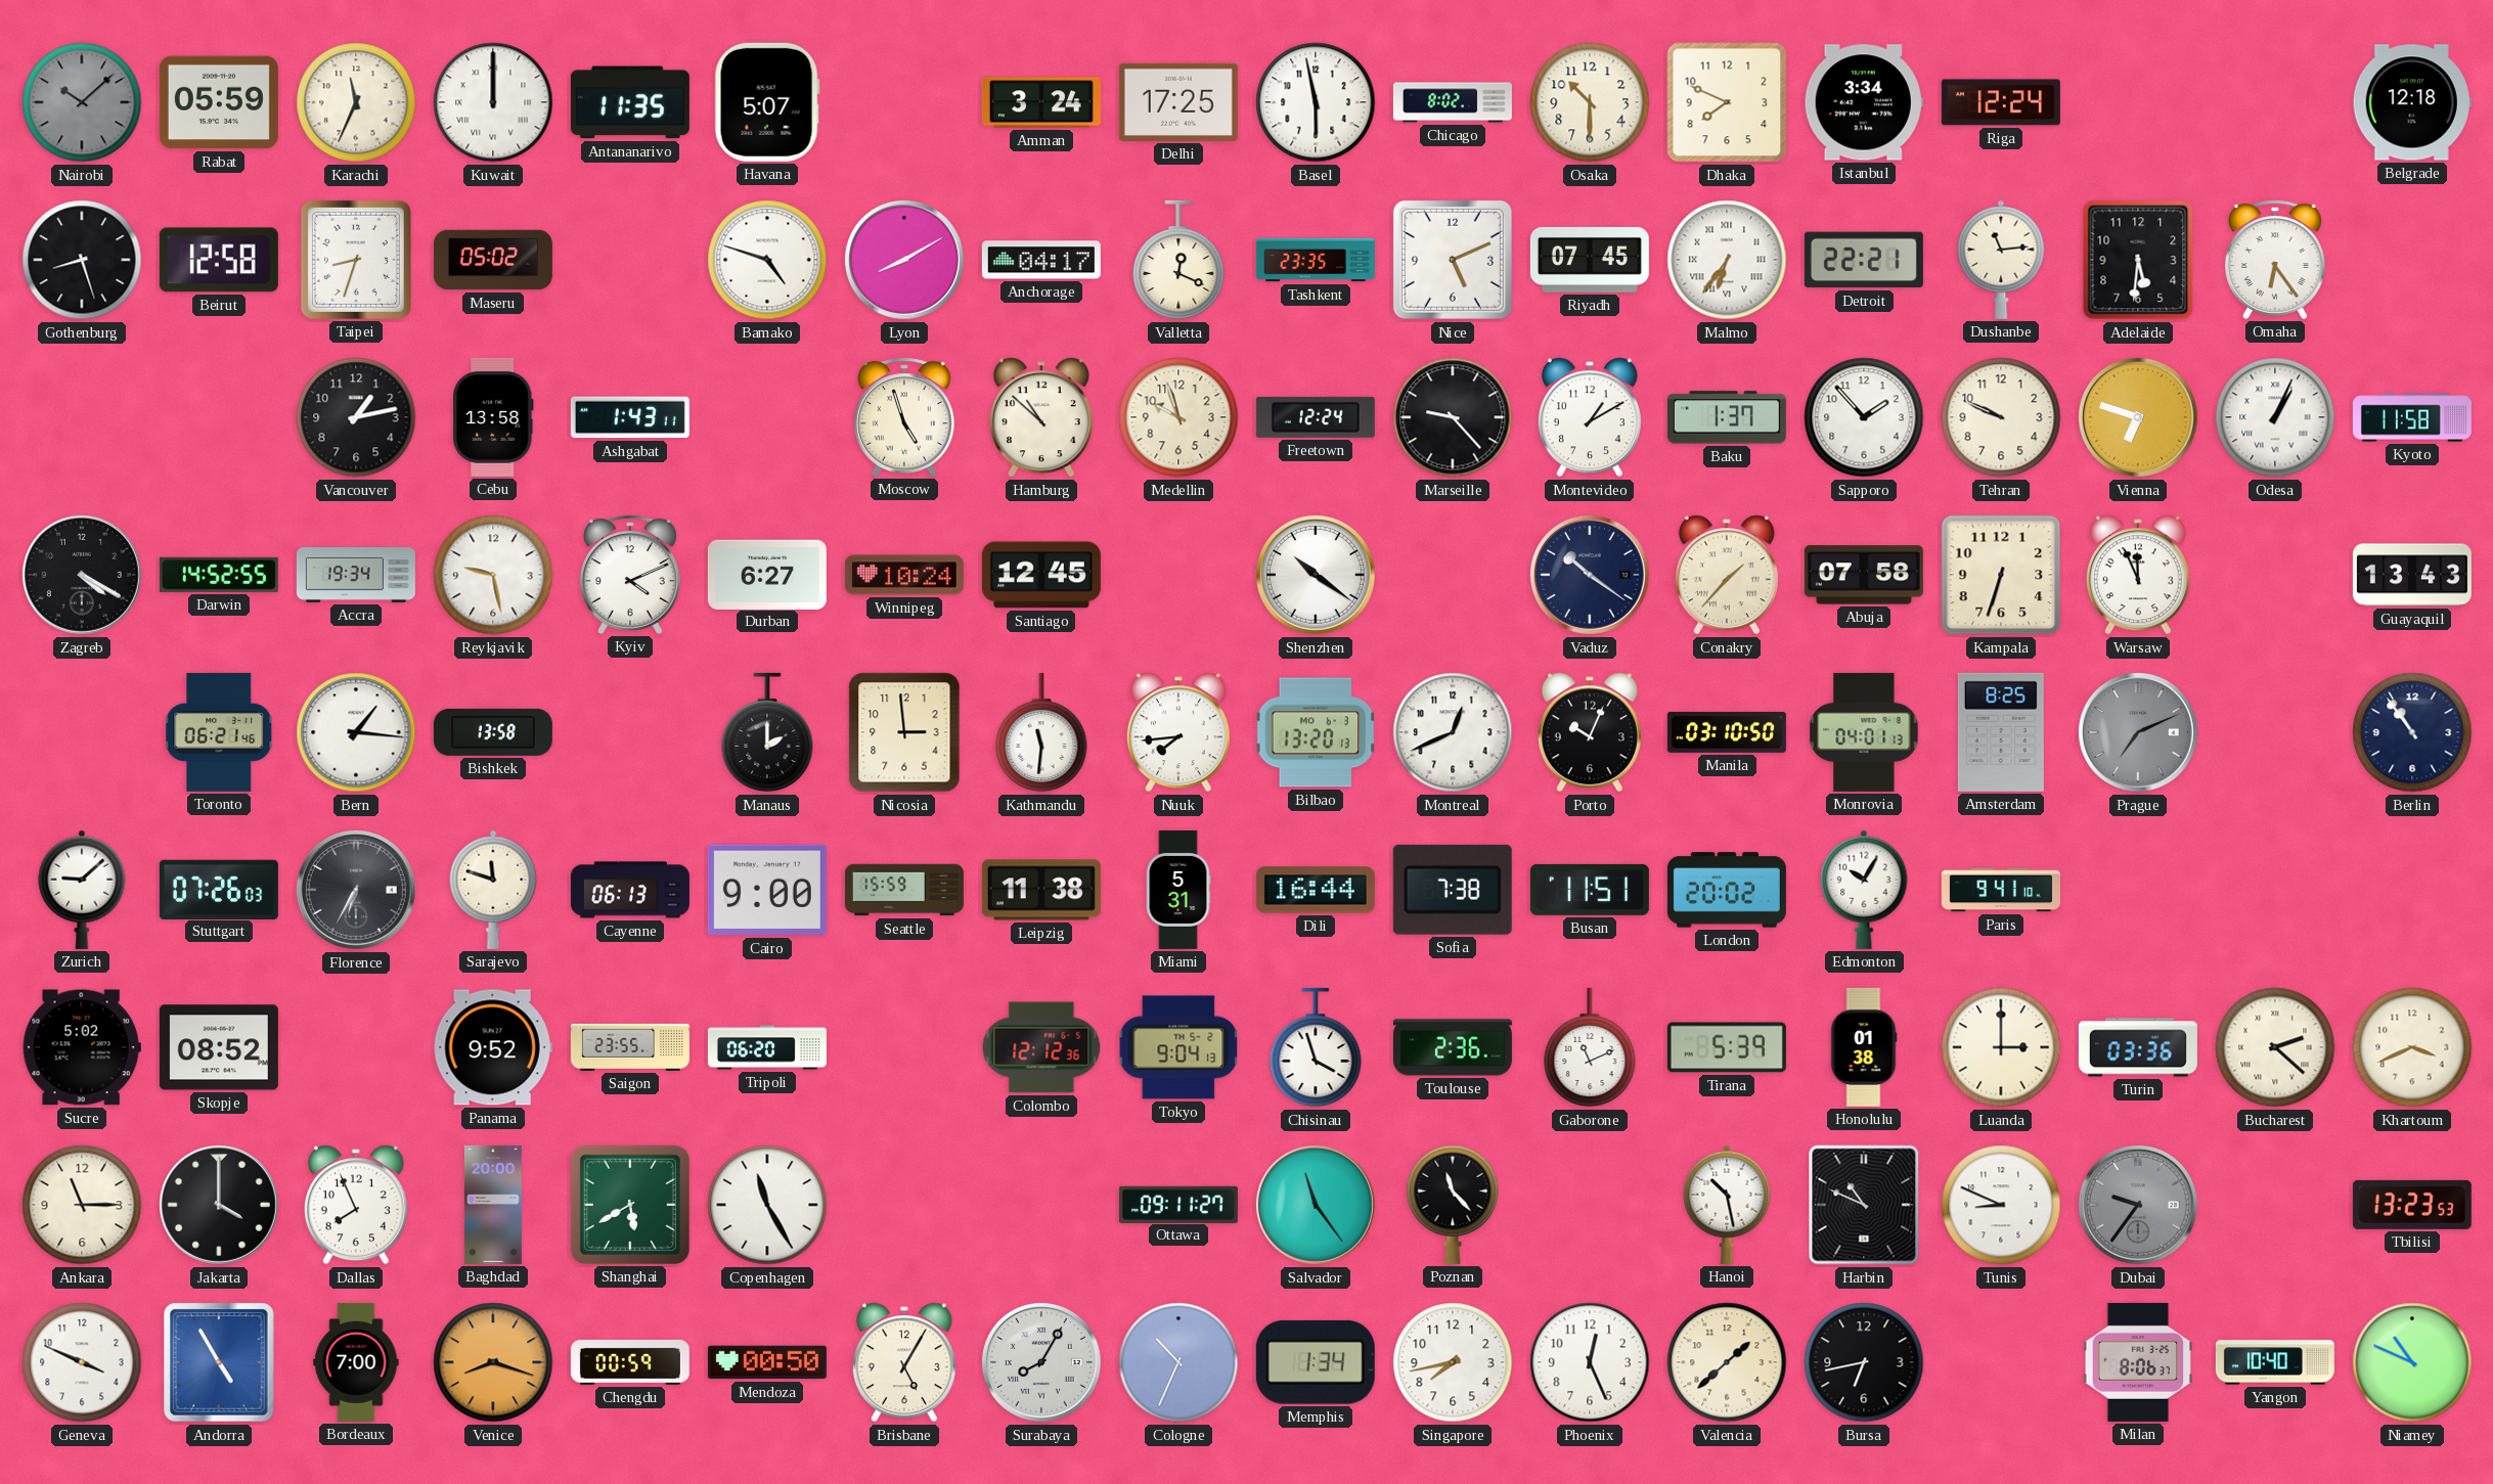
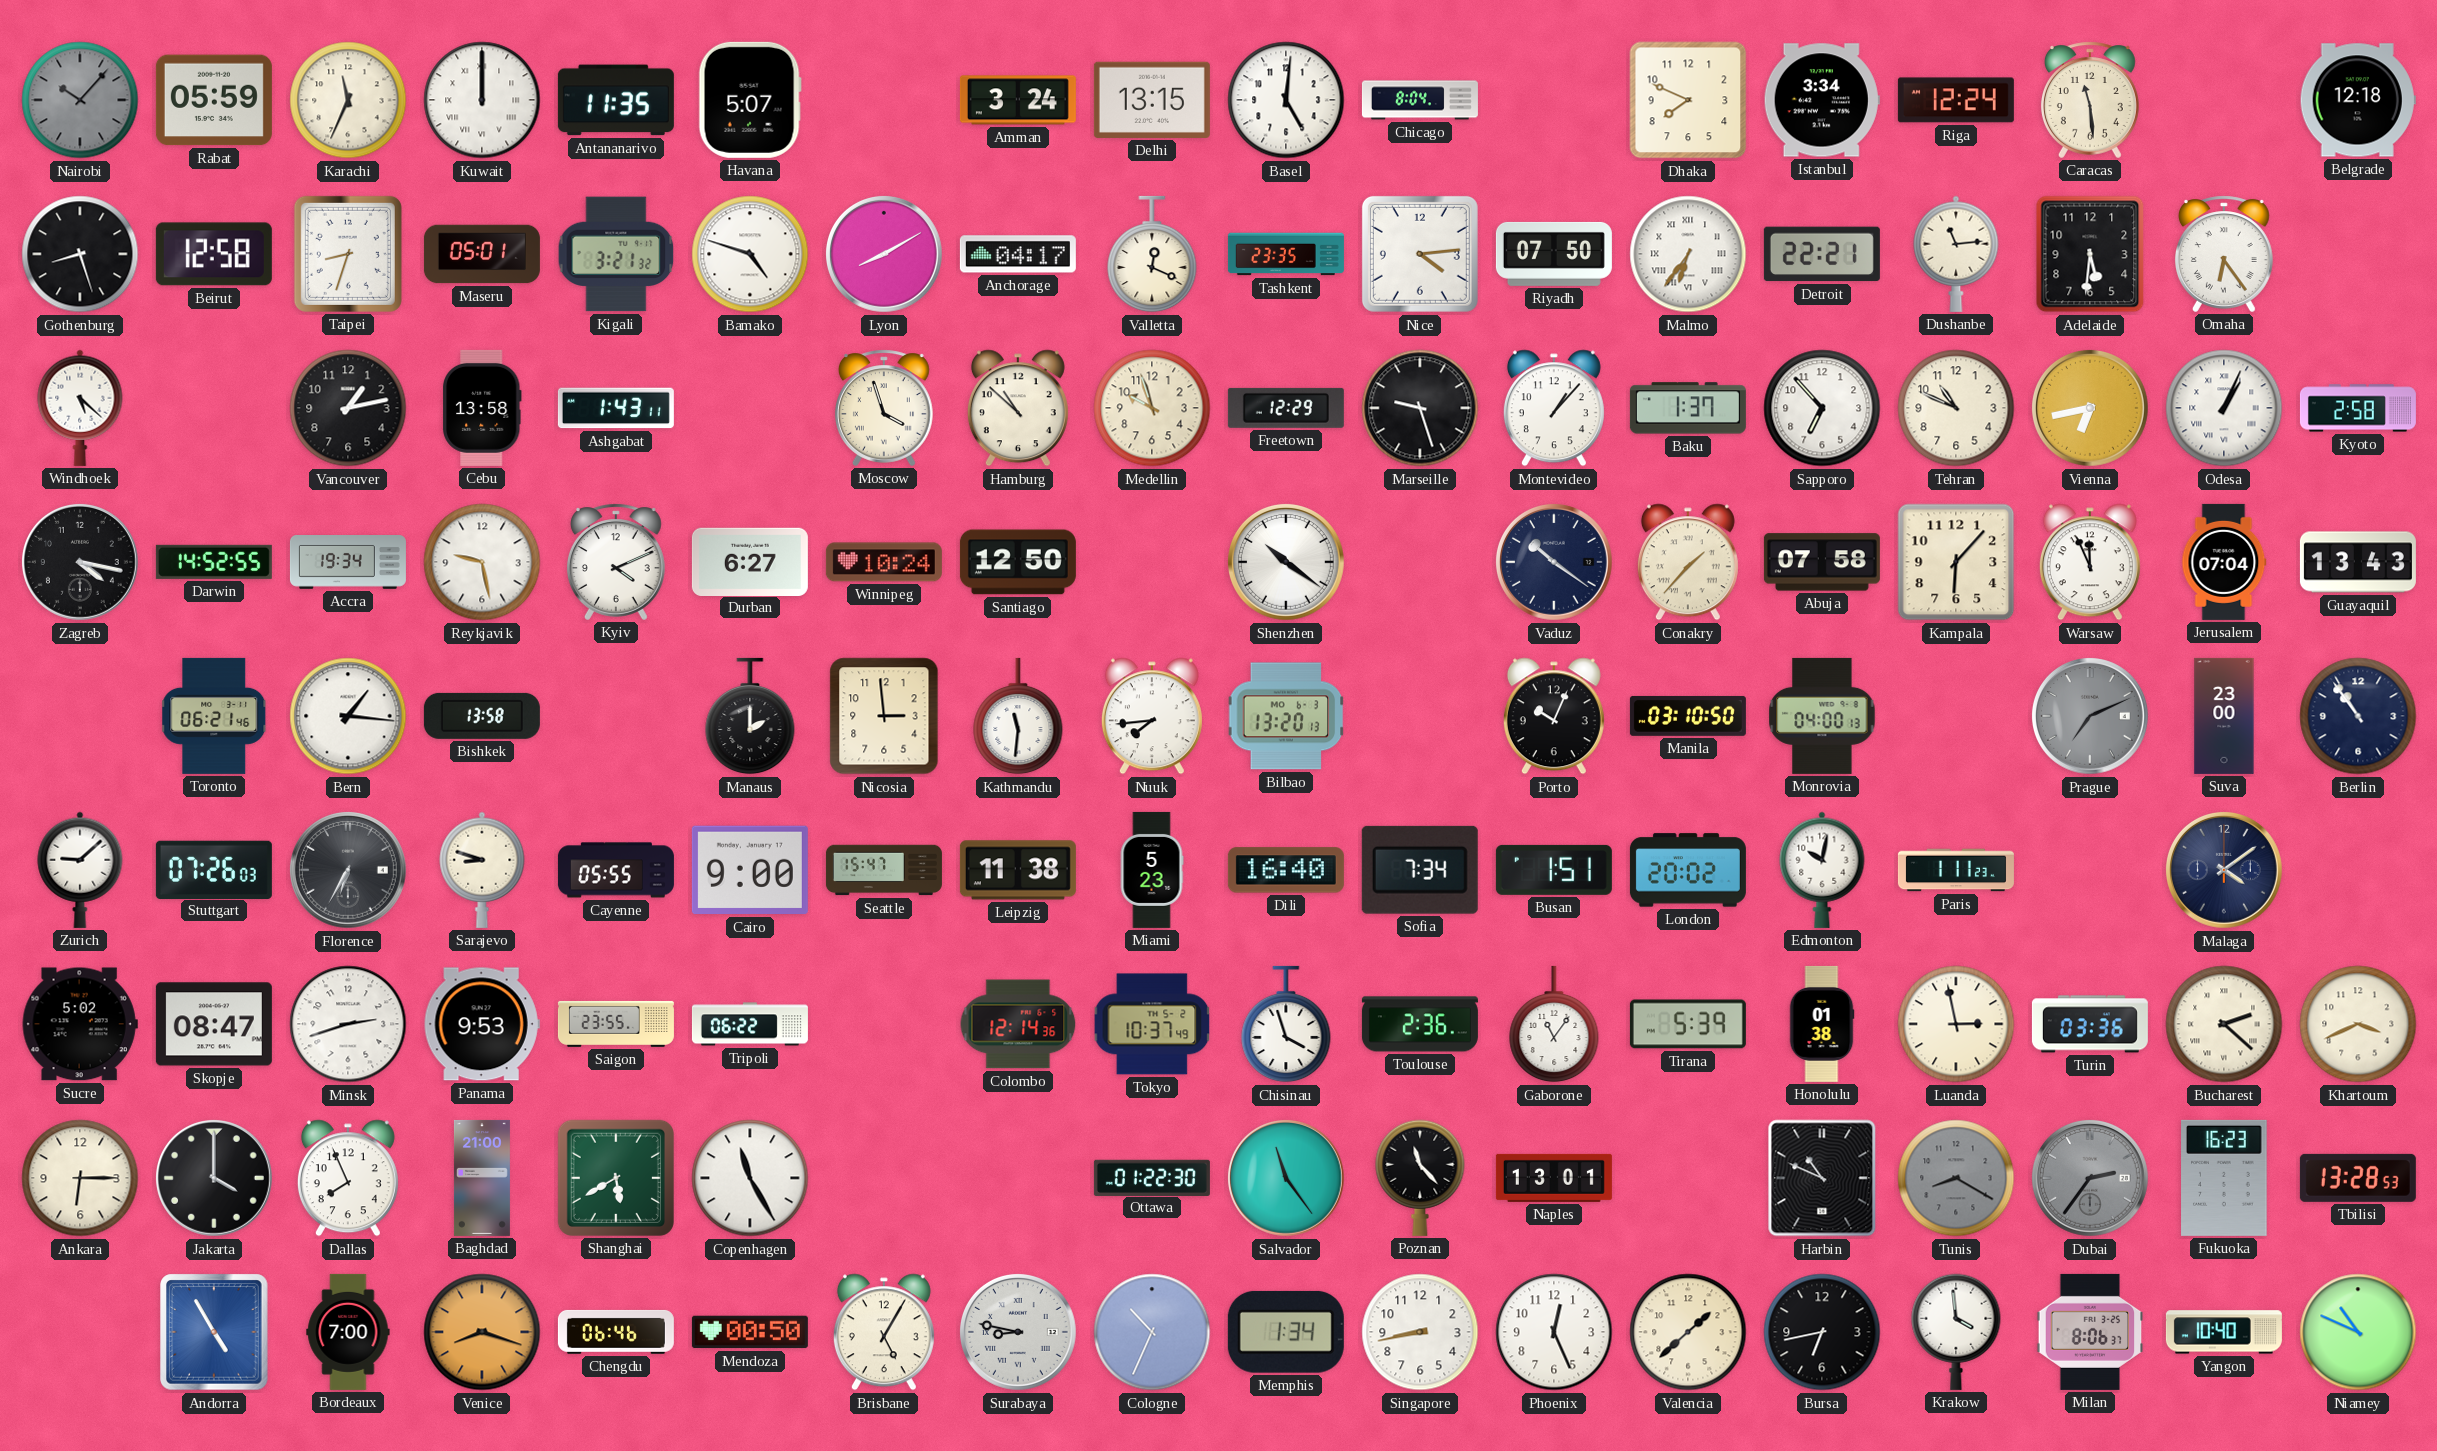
Nairobi: 10:08 -> 10:07
Delhi: 17:25 -> 13:15
Basel: 5:58 -> 5:01
Chicago: 8:02 -> 8:04
Osaka: 10:30 -> none
Caracas: none -> 11:29
Maseru: 05:02 -> 05:01
Kigali: none -> 3:21
Nice: 5:11 -> 4:14
Riyadh: 07:45 -> 07:50
Windhoek: none -> 5:22
Moscow: 4:57 -> 3:57
Freetown: 12:24 -> 12:29
Marseille: 9:23 -> 9:27
Montevideo: 1:10 -> 1:07
Sapporo: 1:53 -> 6:53
Tehran: 9:49 -> 10:49
Vienna: 6:48 -> 6:43
Kyoto: 11:58 -> 2:58
Zagreb: 4:20 -> 4:17
Santiago: 12:45 -> 12:50
Kampala: 6:33 -> 6:07
Jerusalem: none -> 07:04
Montreal: 12:41 -> none
Monrovia: 04:01 -> 04:00
Amsterdam: 8:25 -> none
Suva: none -> 23:00
Sarajevo: 11:48 -> 8:48
Cayenne: 06:13 -> 05:55
Seattle: 15:59 -> 15:47
Miami: 5:31 -> 5:23
Dili: 16:44 -> 16:40
Sofia: 7:38 -> 7:34
Busan: 11:51 -> 1:51
Edmonton: 10:05 -> 10:02
Paris: 9:41 -> 1:11
Malaga: none -> 4:09
Skopje: 08:52 -> 08:47
Minsk: none -> 2:42
Panama: 9:52 -> 9:53
Tripoli: 06:20 -> 06:22
Colombo: 12:12 -> 12:14
Tokyo: 9:04 -> 10:37
Gaborone: 11:11 -> 11:06
Luanda: 3:00 -> 2:58
Ankara: 11:15 -> 6:15
Baghdad: 20:00 -> 21:00
Ottawa: 09:11 -> 01:22
Naples: none -> 13:01
Hanoi: 10:28 -> none
Tunis: 8:49 -> 8:20
Tunis dial: white -> grey
Dubai: 9:36 -> 2:36
Fukuoka: none -> 16:23
Tbilisi: 13:23 -> 13:28
Geneva: 3:49 -> none
Chengdu: 00:59 -> 06:46
Surabaya: 8:05 -> 8:47
Singapore: 7:43 -> 8:43
Krakow: none -> 3:59
